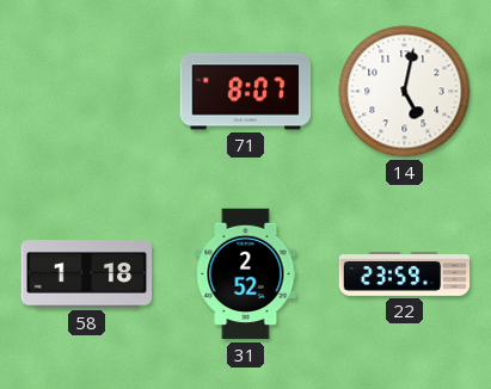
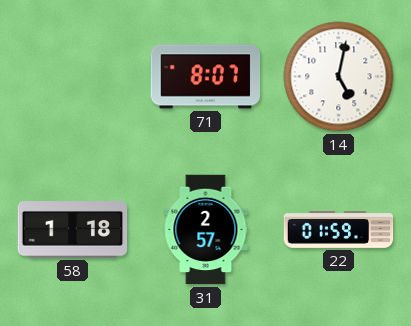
31: 2:52 -> 2:57
22: 23:59 -> 01:59
